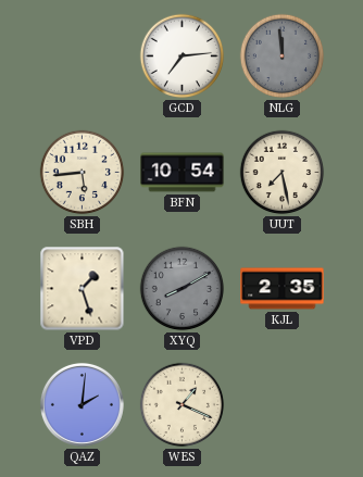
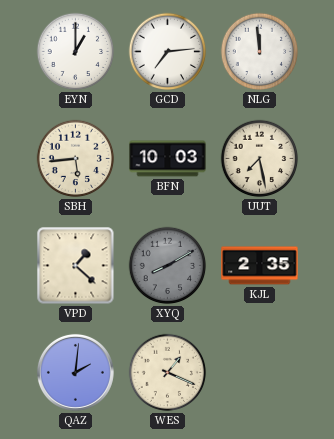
EYN: none -> 1:00
NLG dial: grey -> white
BFN: 10:54 -> 10:03
VPD: 1:27 -> 1:22
